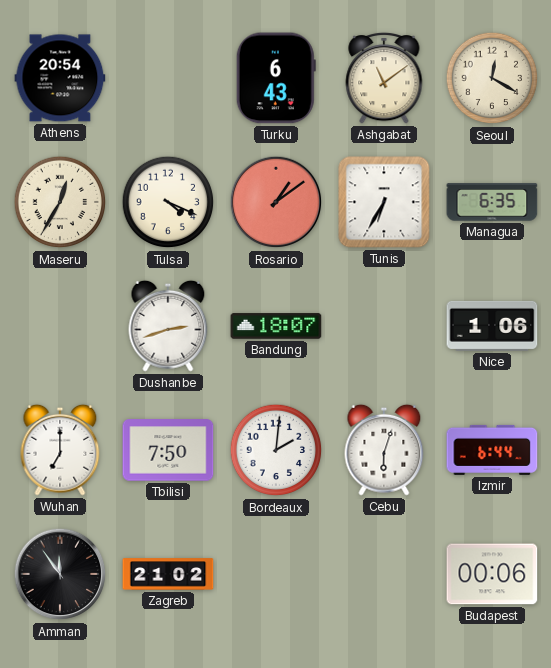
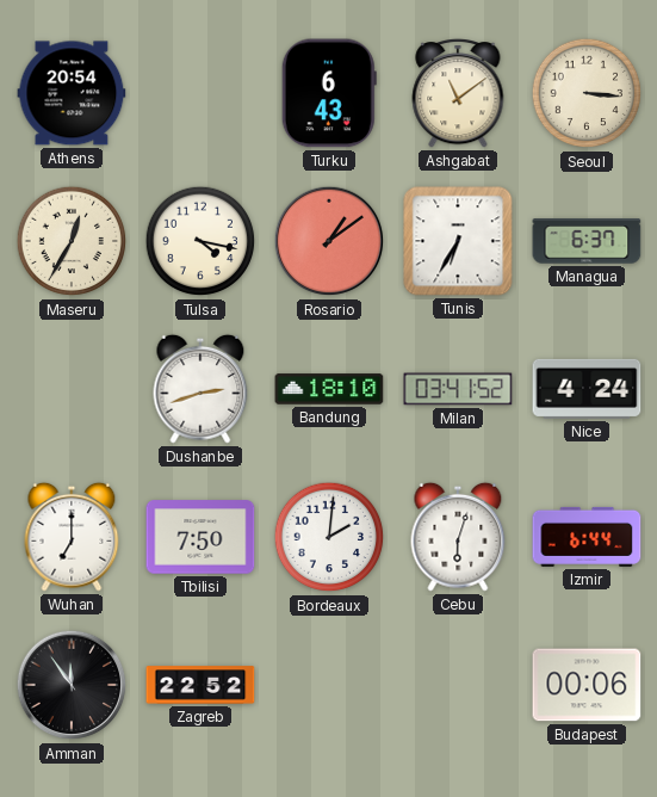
Seoul: 12:20 -> 3:16
Tulsa: 4:19 -> 4:17
Managua: 6:35 -> 6:37
Bandung: 18:07 -> 18:10
Milan: none -> 03:41
Nice: 1:06 -> 4:24
Zagreb: 21:02 -> 22:52
